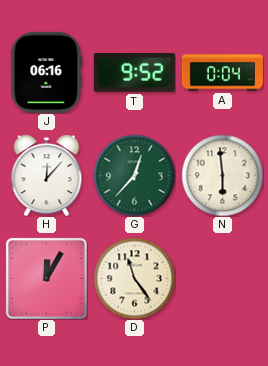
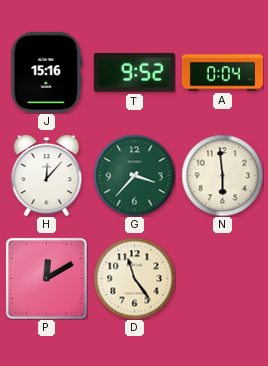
J: 06:16 -> 15:16
G: 12:37 -> 3:37
P: 12:05 -> 12:10
